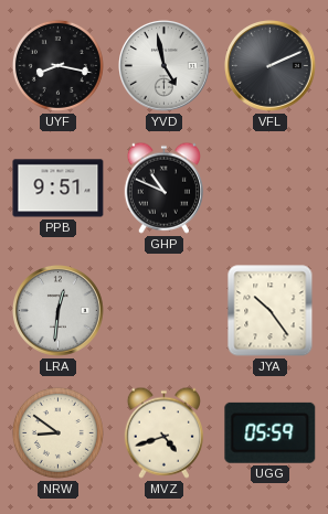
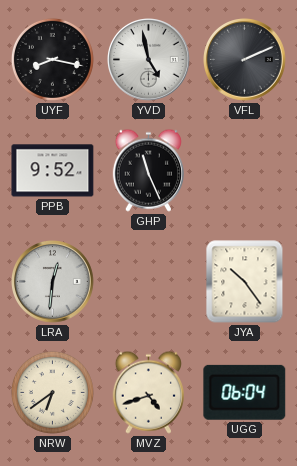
PPB: 9:51 -> 9:52
GHP: 10:49 -> 11:26
NRW: 8:51 -> 6:39
UGG: 05:59 -> 06:04
